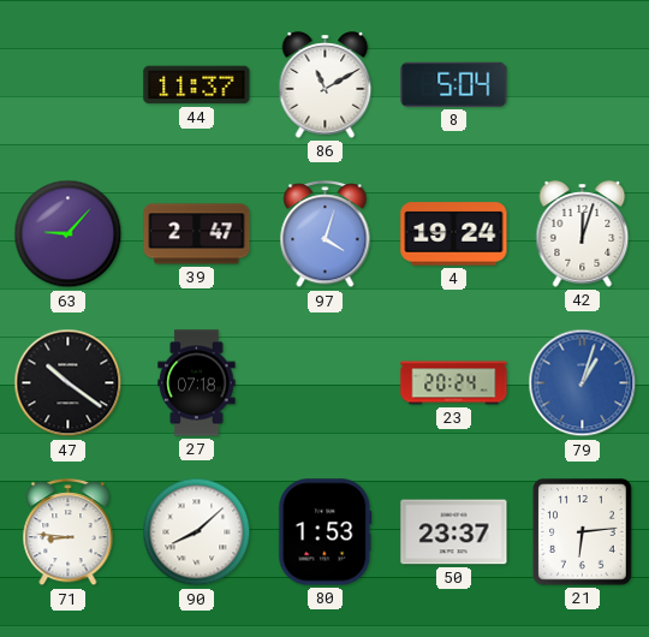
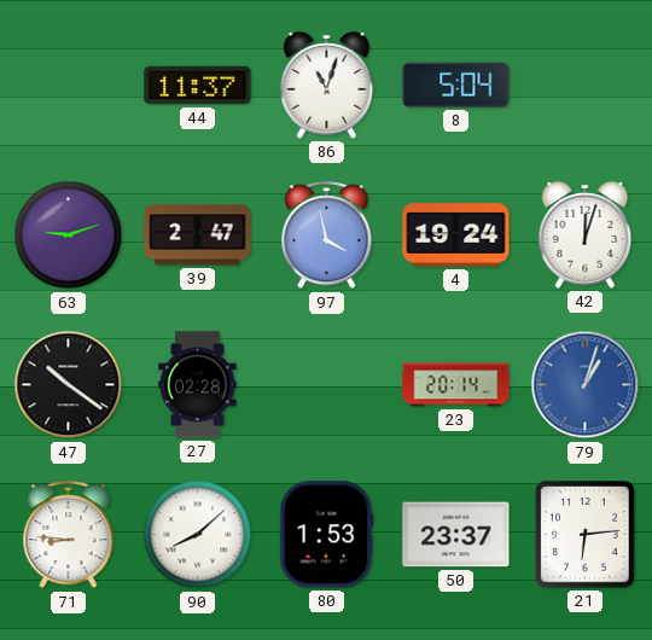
86: 11:10 -> 11:03
63: 9:07 -> 9:12
97: 4:03 -> 3:58
27: 07:18 -> 02:28
23: 20:24 -> 20:14
